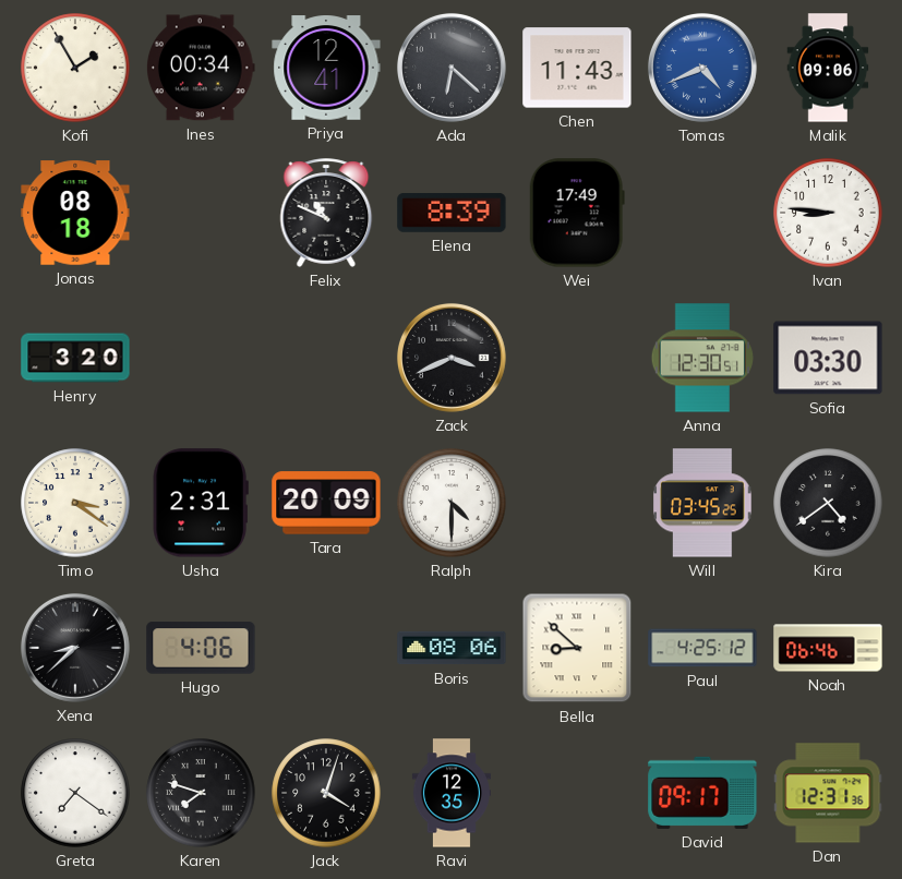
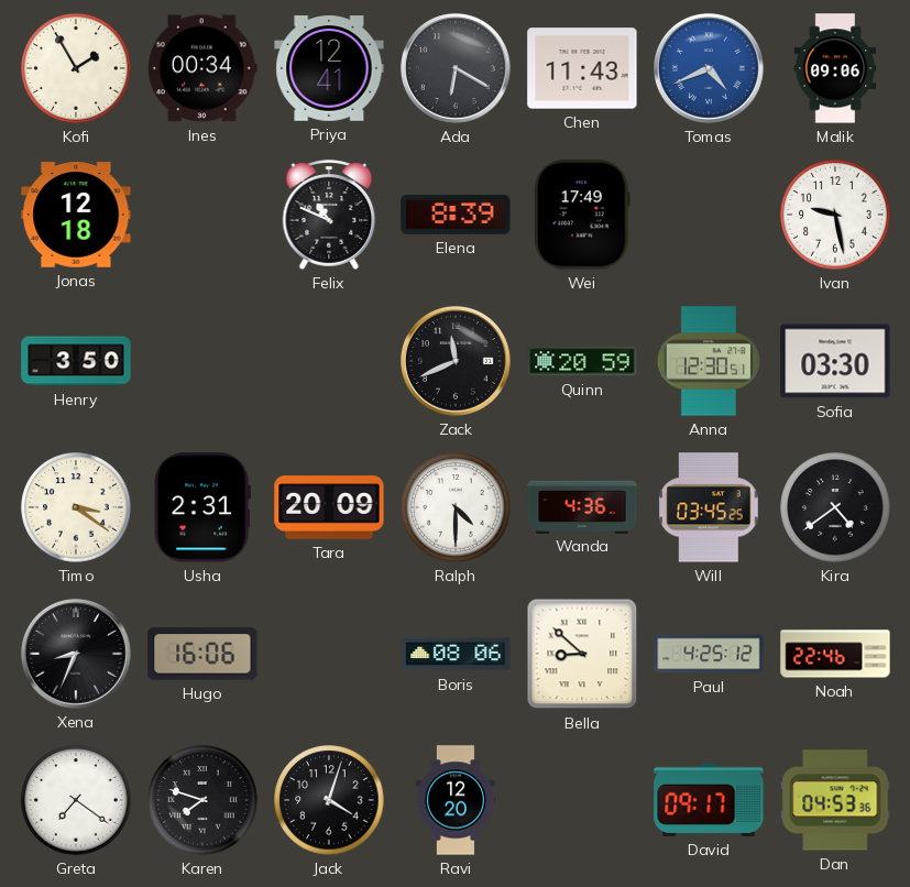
Ada: 6:22 -> 6:20
Jonas: 08:18 -> 12:18
Ivan: 8:46 -> 9:28
Henry: 3:20 -> 3:50
Zack: 3:41 -> 11:41
Quinn: none -> 20:59
Wanda: none -> 4:36
Xena: 8:38 -> 8:34
Hugo: 4:06 -> 16:06
Noah: 06:46 -> 22:46
Ravi: 12:35 -> 12:20
Dan: 12:31 -> 04:53
